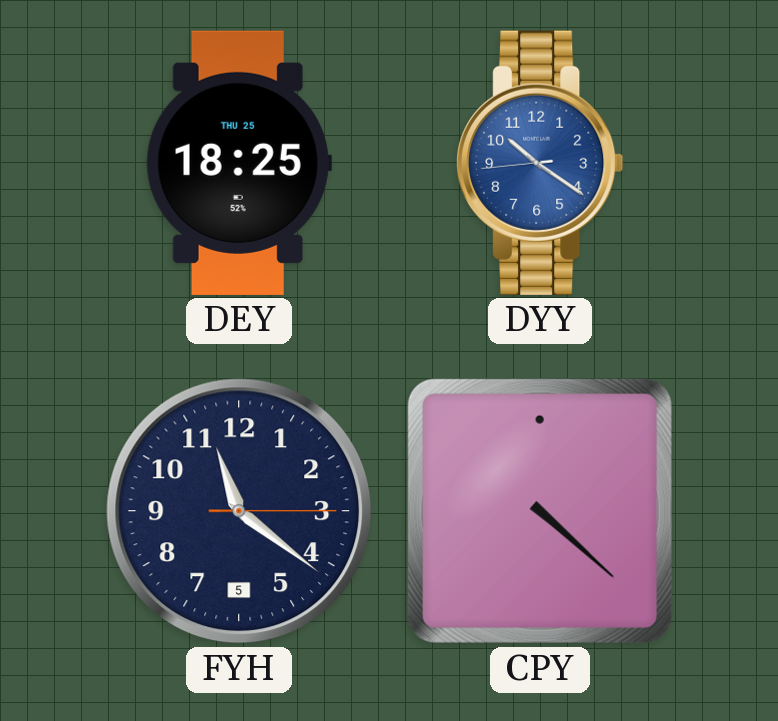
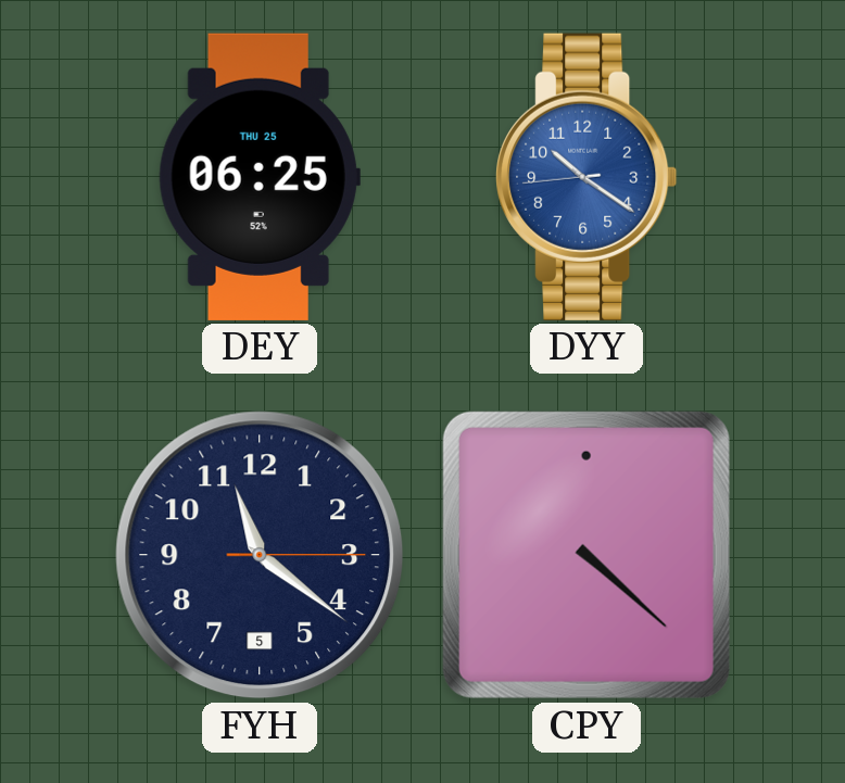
DEY: 18:25 -> 06:25
